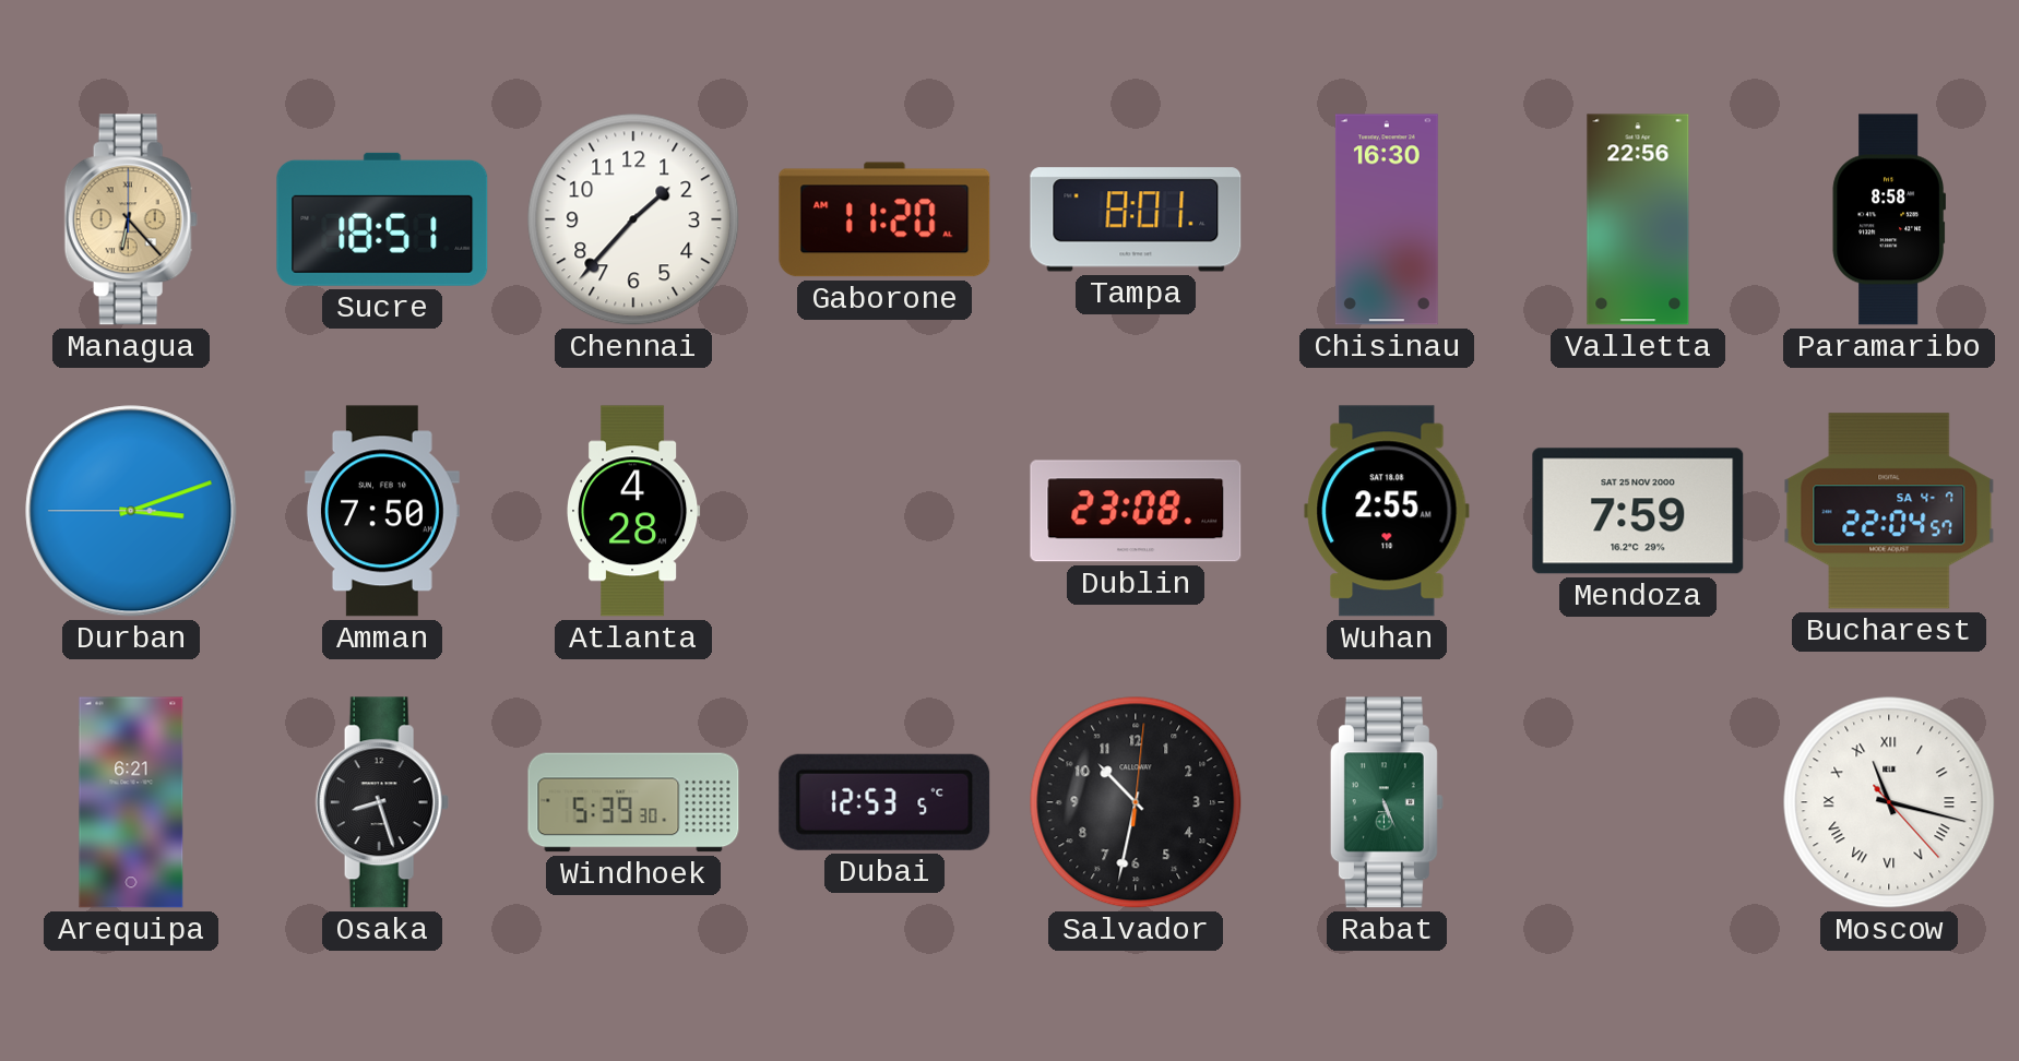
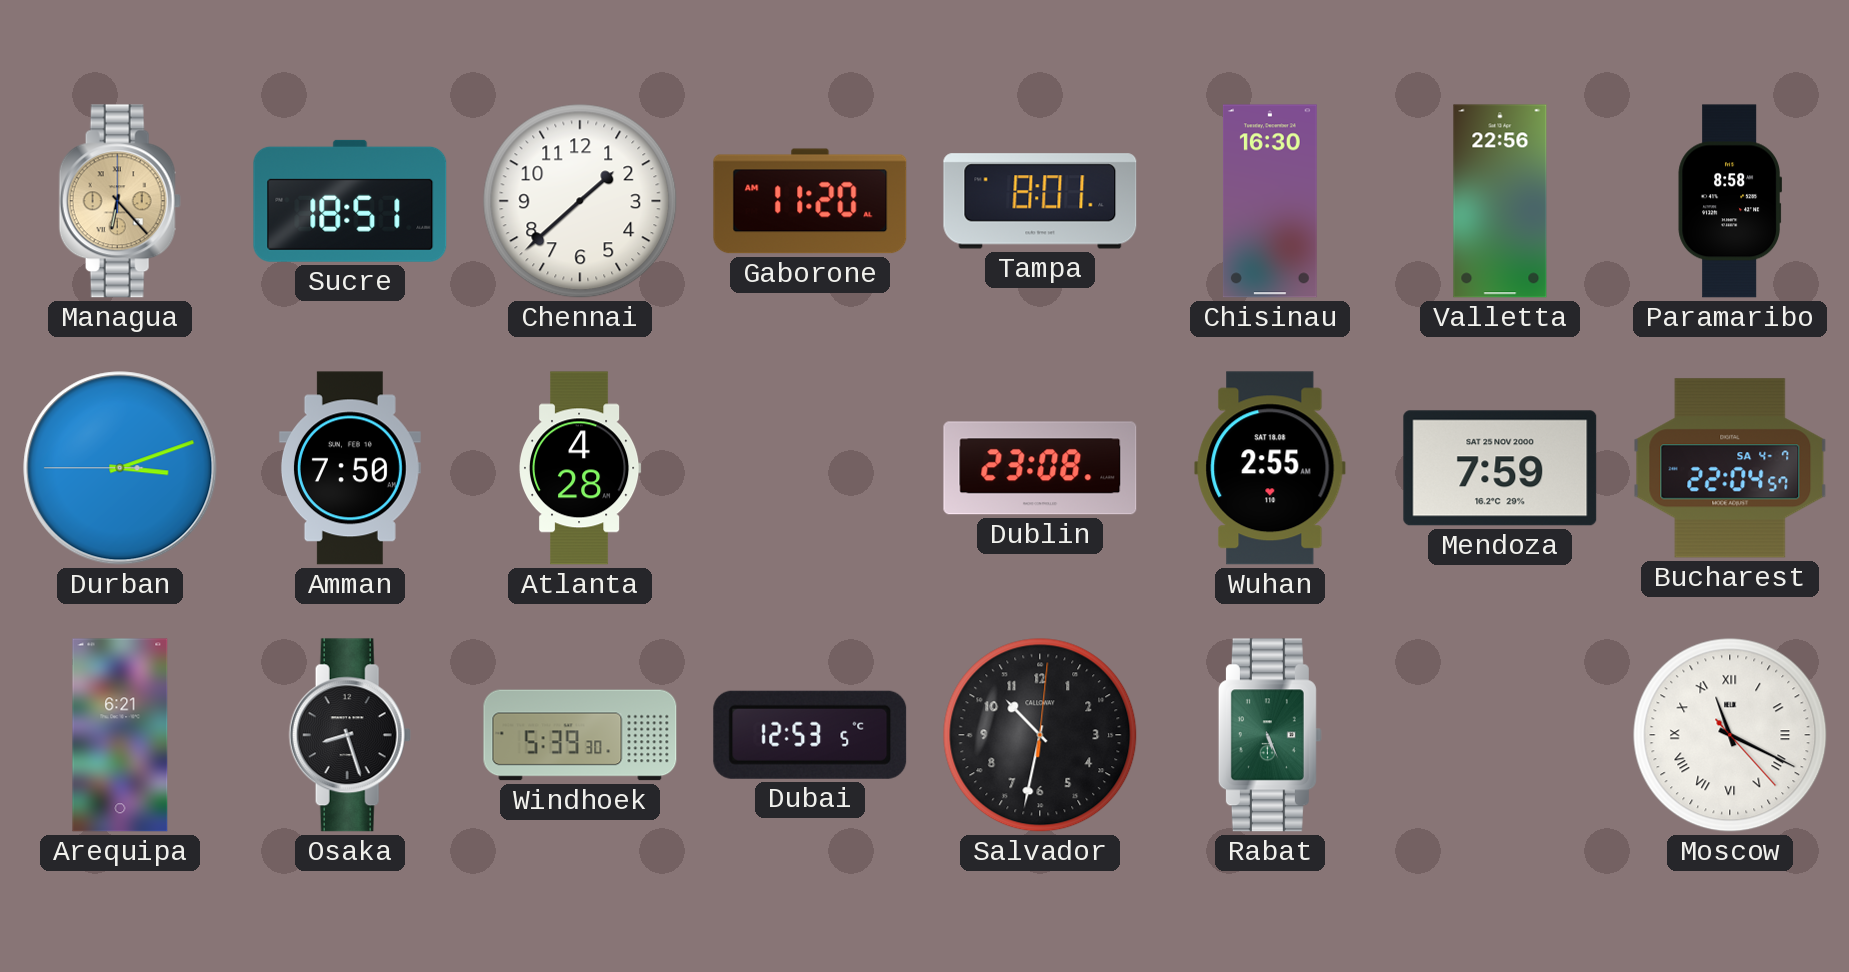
Chennai: 1:37 -> 1:38
Moscow: 11:17 -> 11:19
